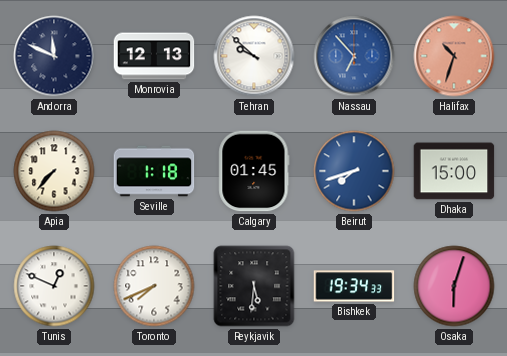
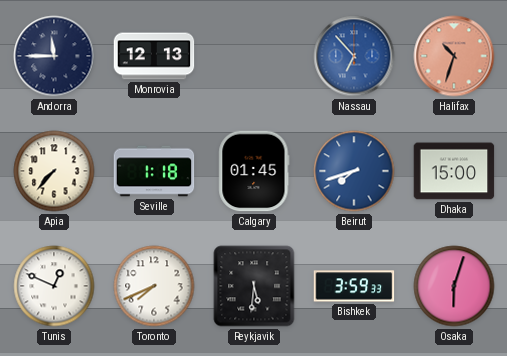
Andorra: 11:49 -> 11:45
Tehran: 9:52 -> none
Bishkek: 19:34 -> 3:59
